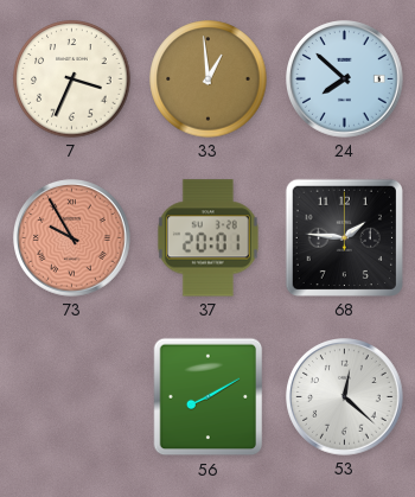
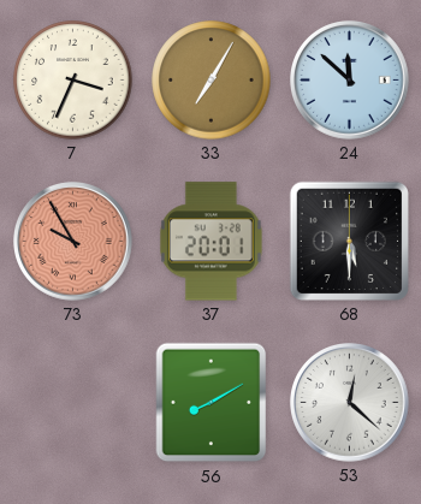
33: 12:59 -> 7:05
24: 7:52 -> 11:52
68: 1:46 -> 5:30
